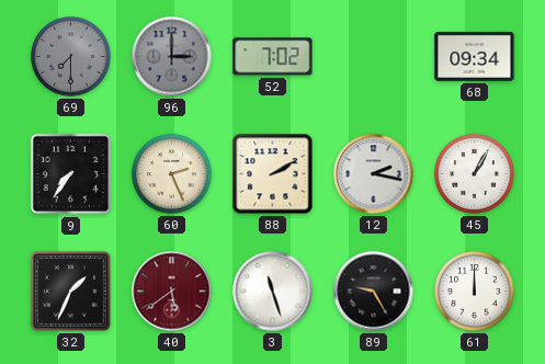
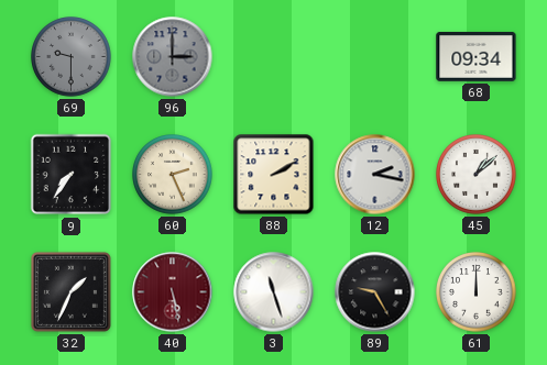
69: 7:30 -> 9:30
52: 7:02 -> none
45: 1:05 -> 1:08
40: 5:39 -> 5:28
